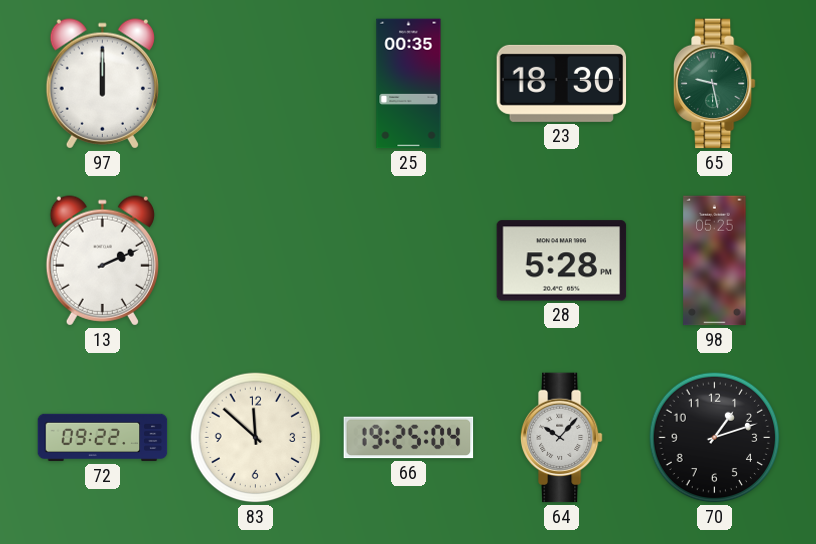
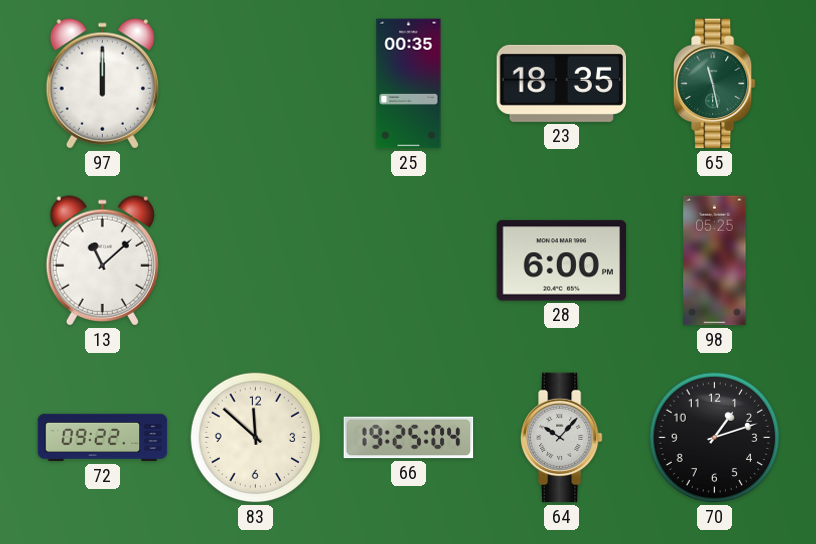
23: 18:30 -> 18:35
65: 9:28 -> 11:28
13: 2:11 -> 11:08
28: 5:28 -> 6:00
